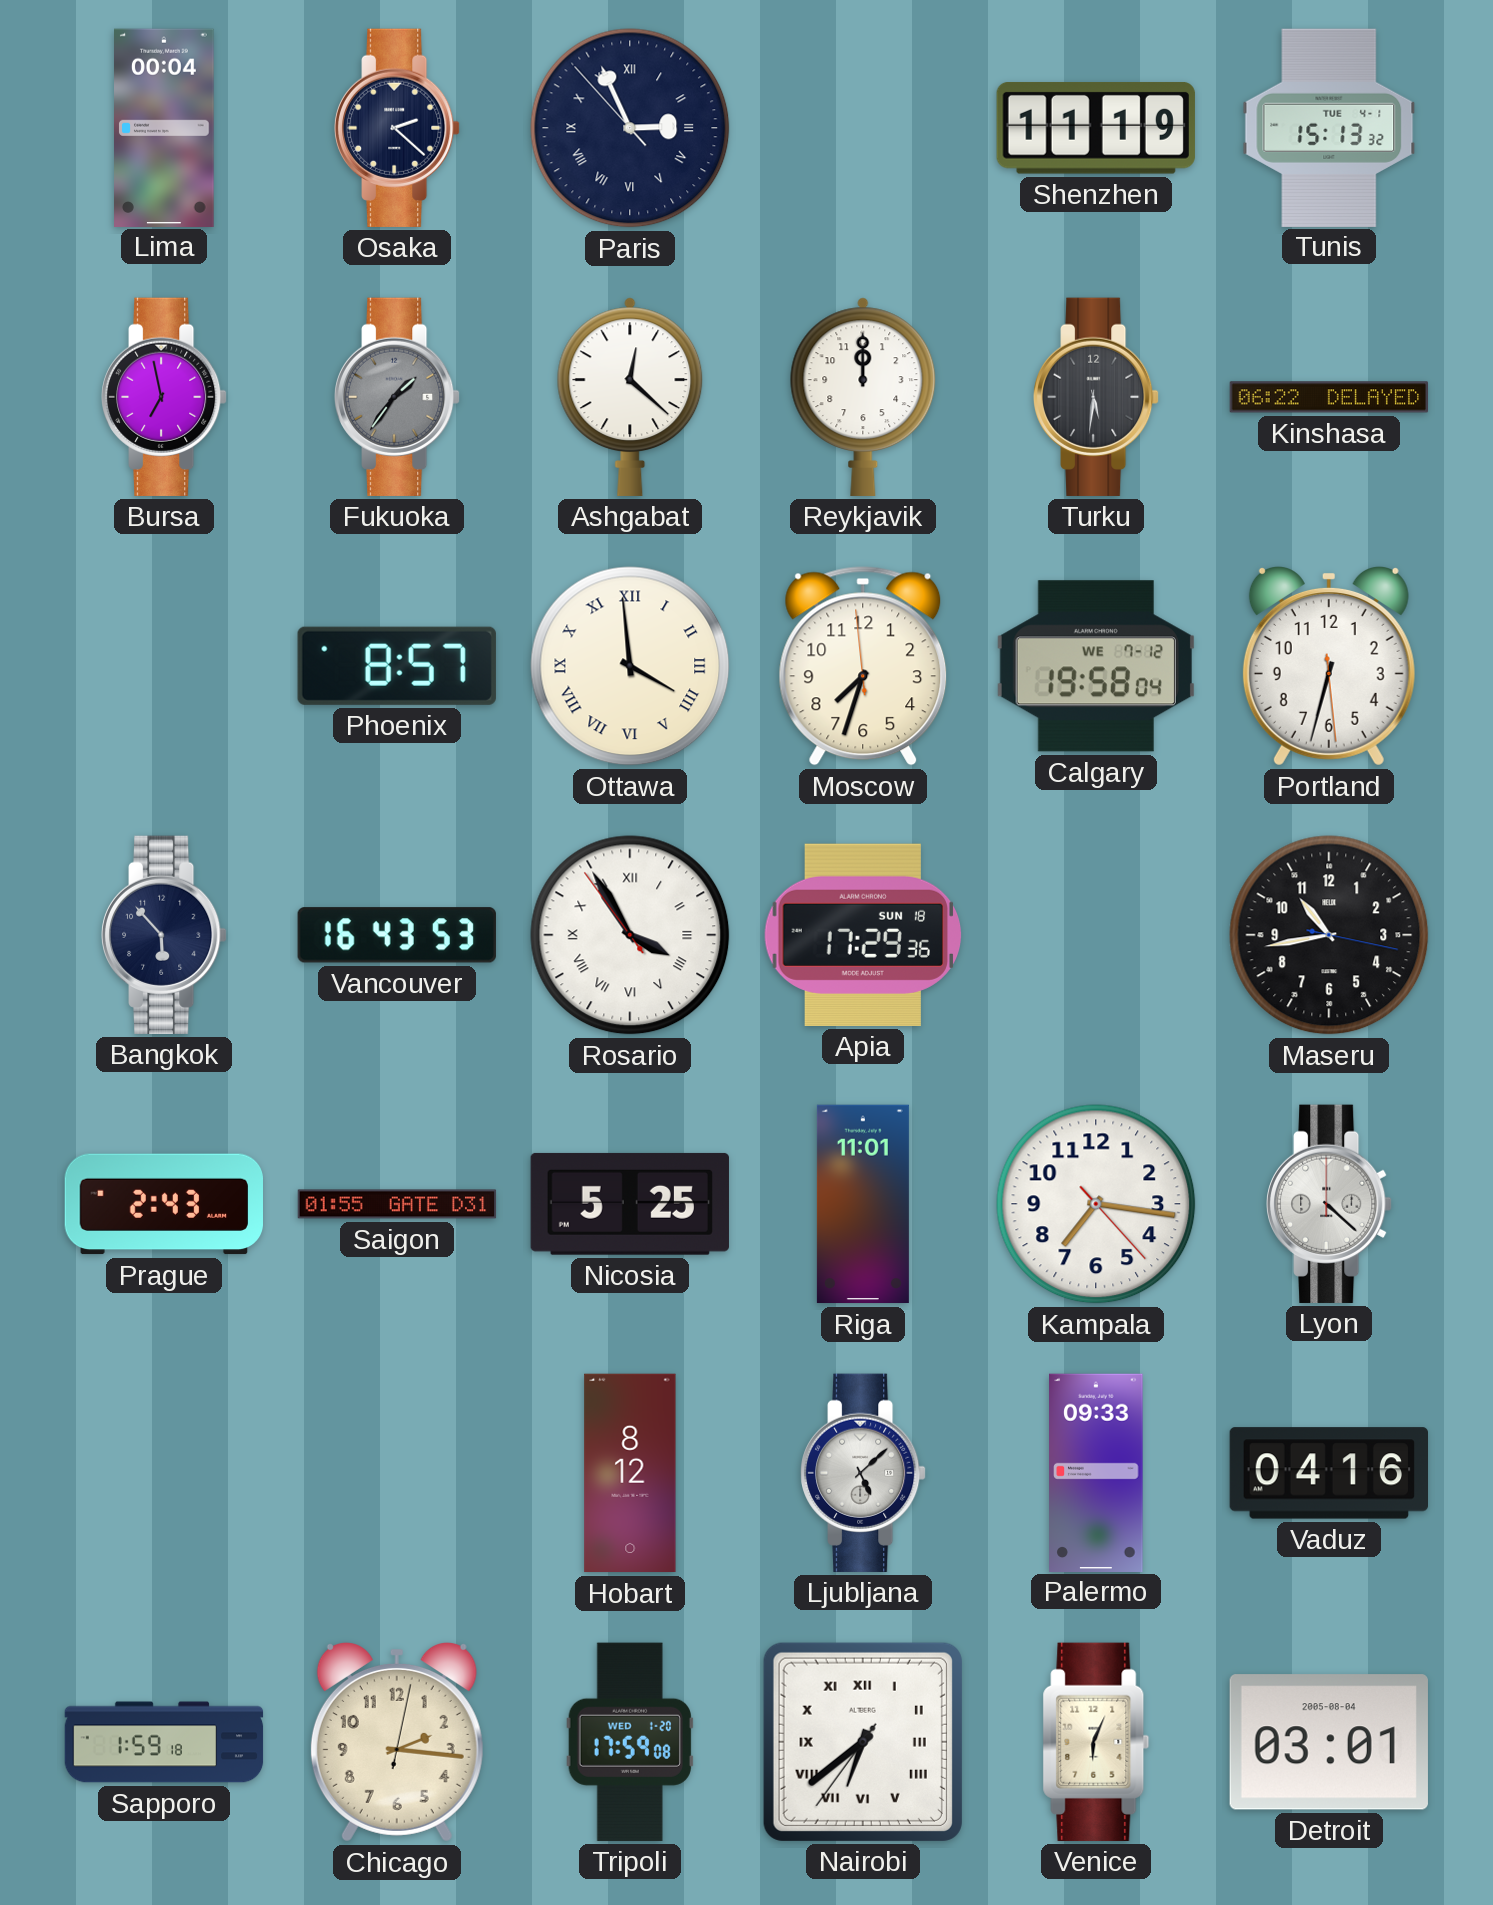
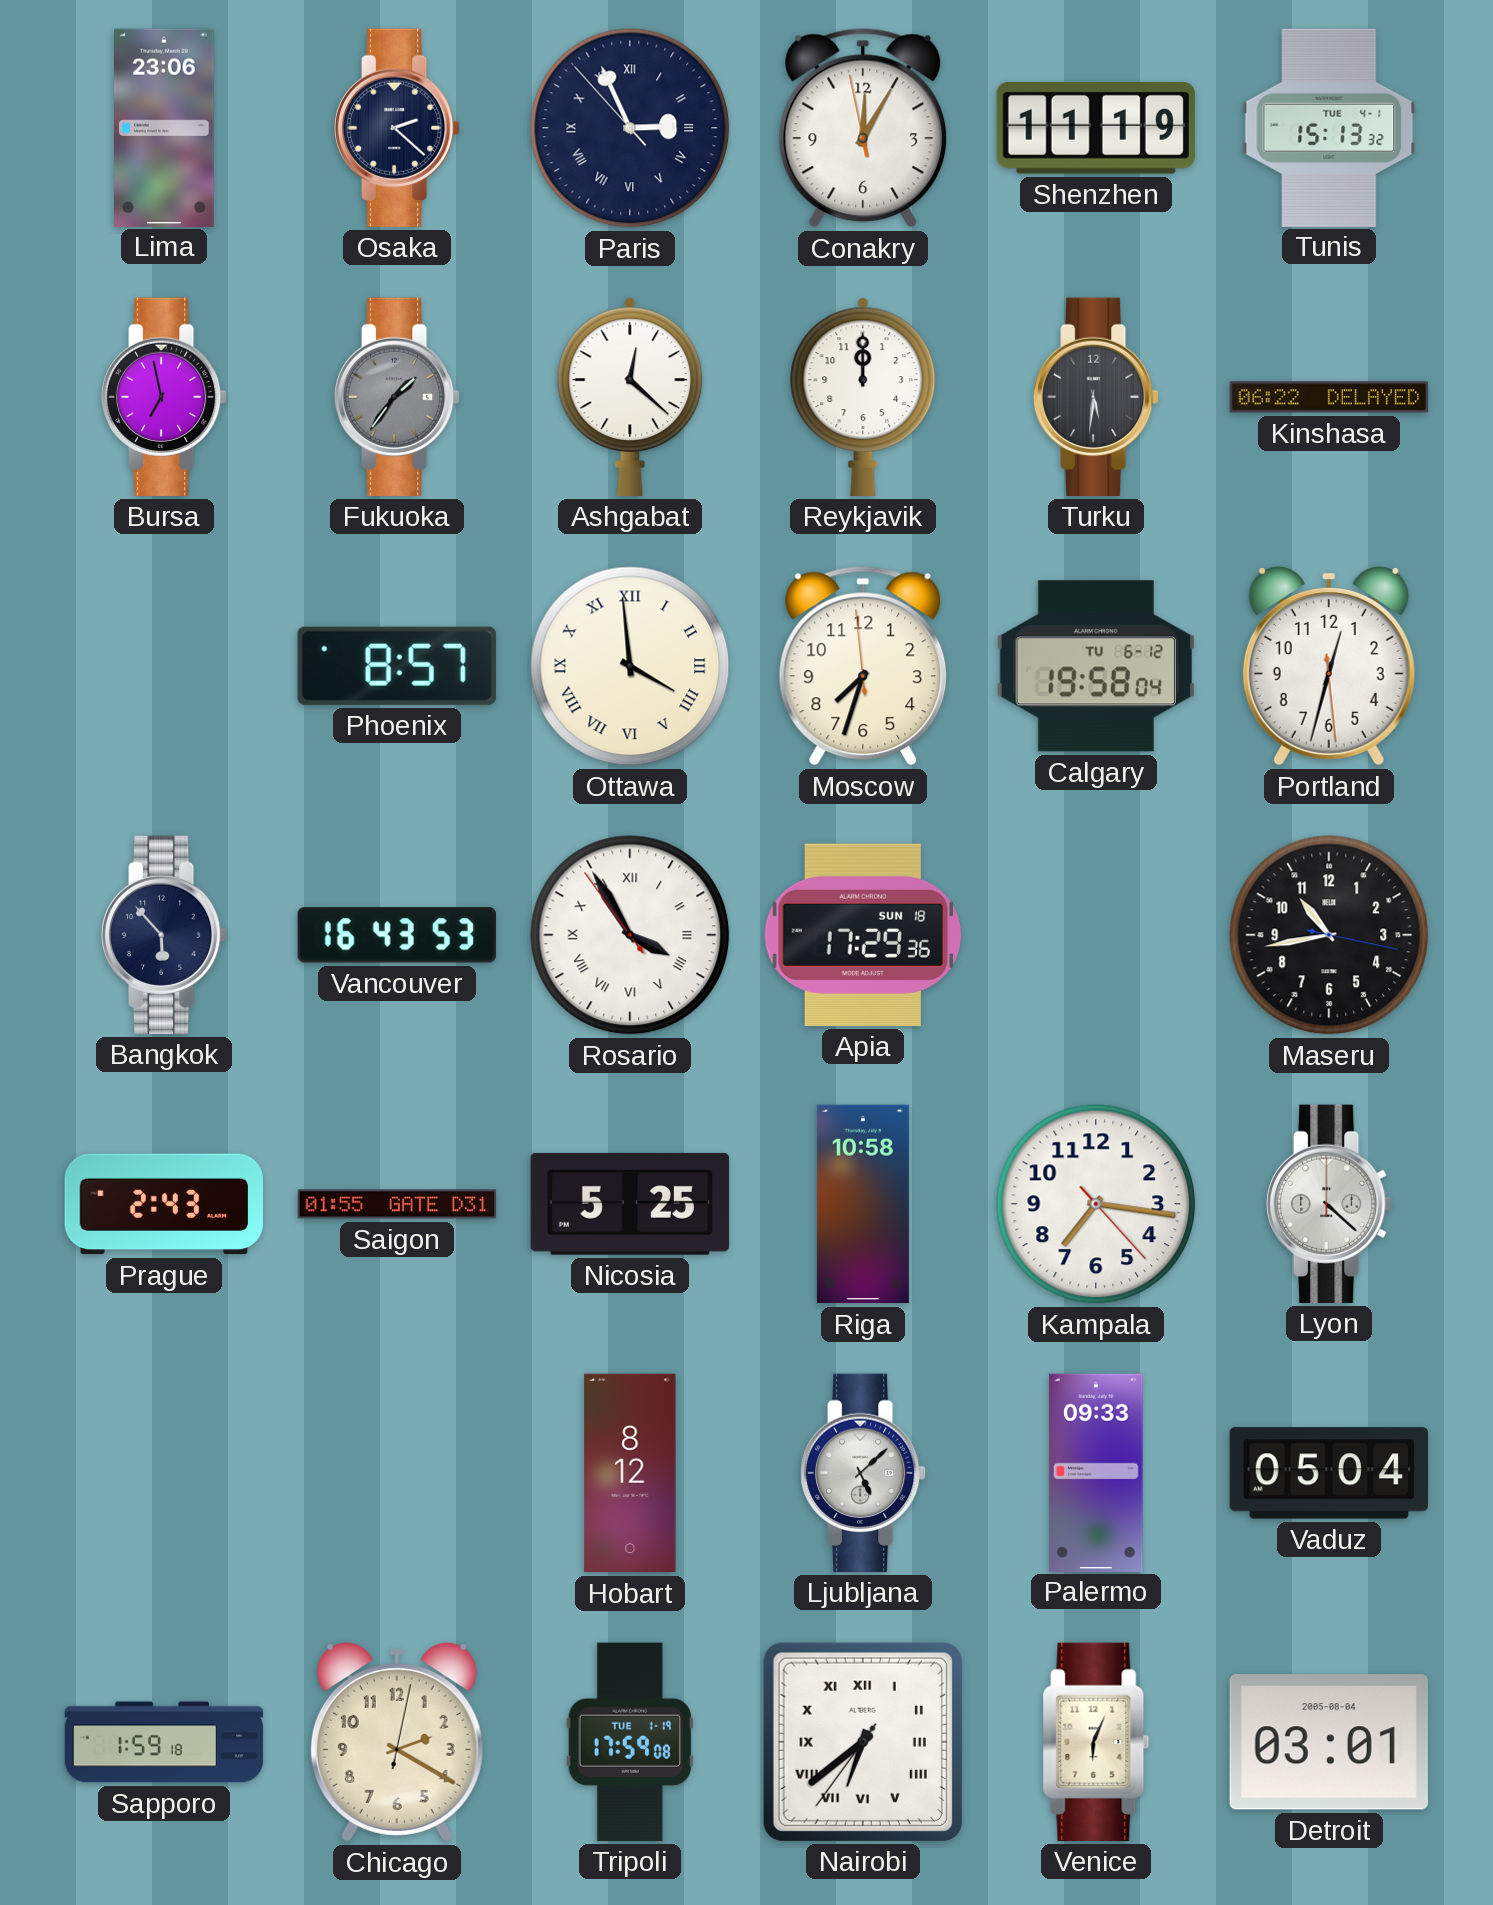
Lima: 00:04 -> 23:06
Conakry: none -> 12:04
Calgary date: WE 7-12 -> TU 6-12
Portland: 6:32 -> 12:32
Riga: 11:01 -> 10:58
Vaduz: 04:16 -> 05:04
Chicago: 2:16 -> 2:20
Tripoli date: WED 1-20 -> TUE 1-19
